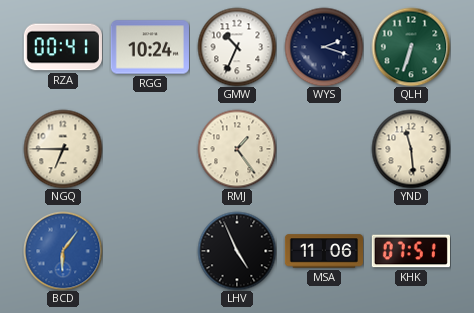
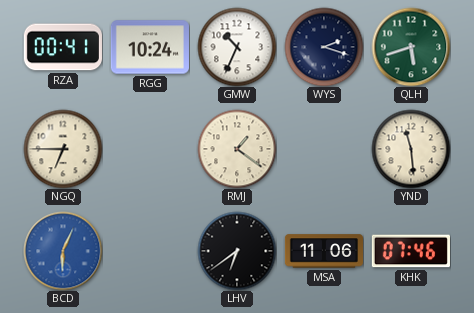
QLH: 6:33 -> 5:42
RMJ: 1:24 -> 1:21
BCD: 6:06 -> 6:04
LHV: 4:56 -> 6:39
KHK: 07:51 -> 07:46
